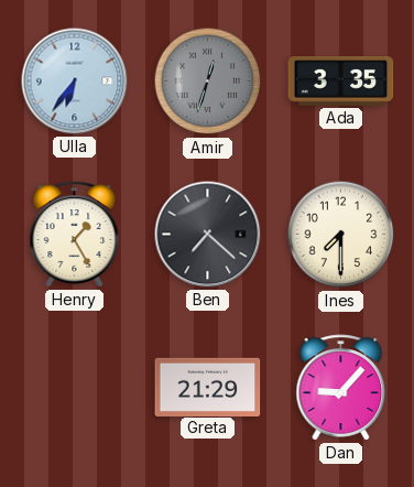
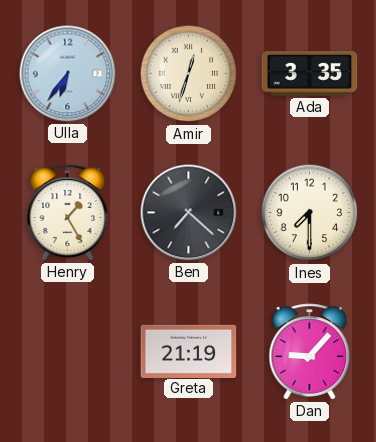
Amir dial: grey -> cream
Greta: 21:29 -> 21:19
